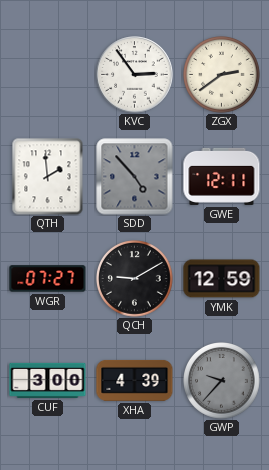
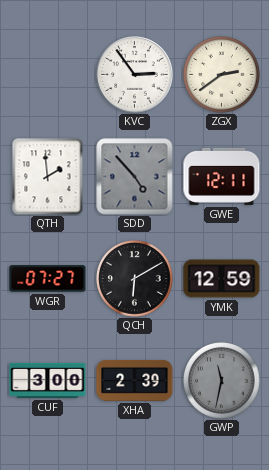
QCH: 9:10 -> 6:10
XHA: 4:39 -> 2:39
GWP: 9:37 -> 11:32
